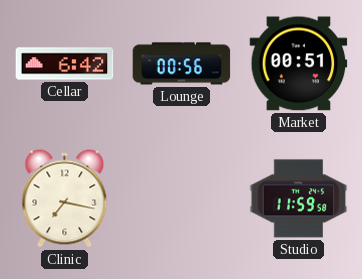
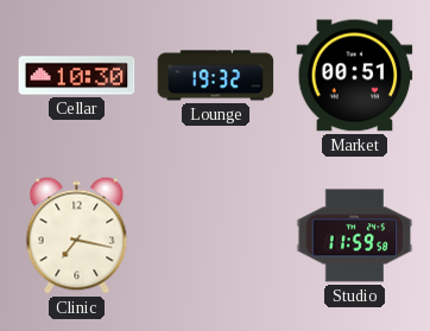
Cellar: 6:42 -> 10:30
Lounge: 00:56 -> 19:32
